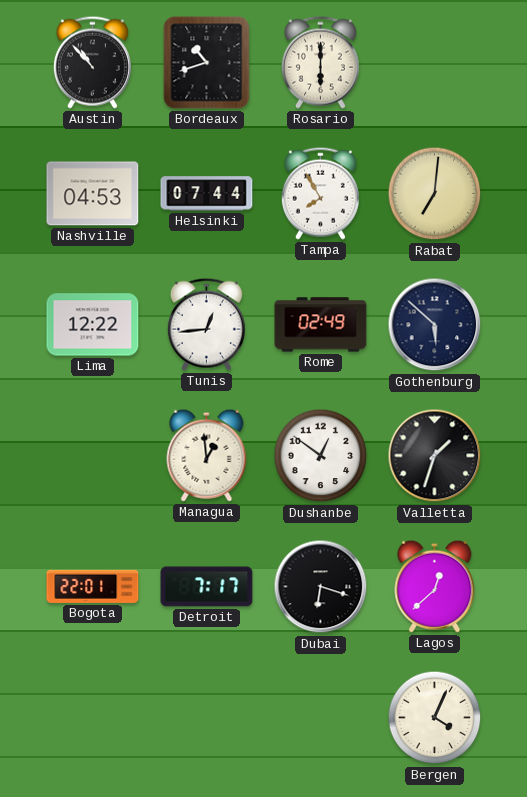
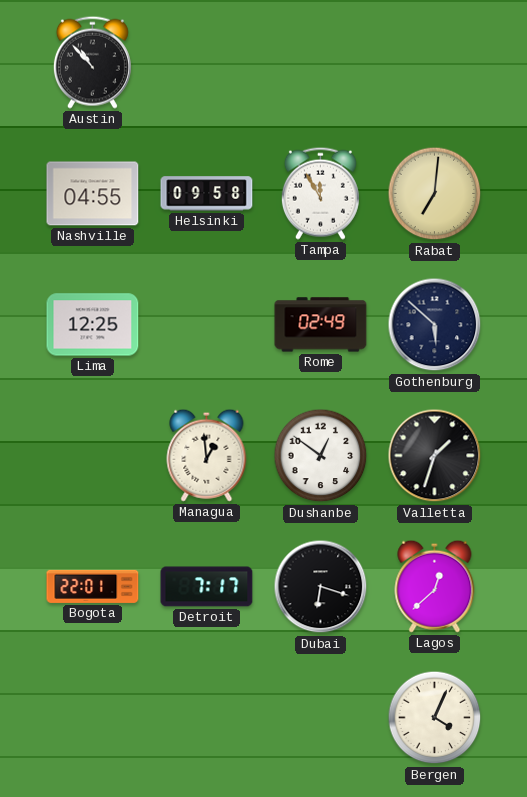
Bordeaux: 10:42 -> none
Rosario: 6:00 -> none
Nashville: 04:53 -> 04:55
Helsinki: 07:44 -> 09:58
Tampa: 7:55 -> 11:55
Lima: 12:22 -> 12:25
Tunis: 12:44 -> none
